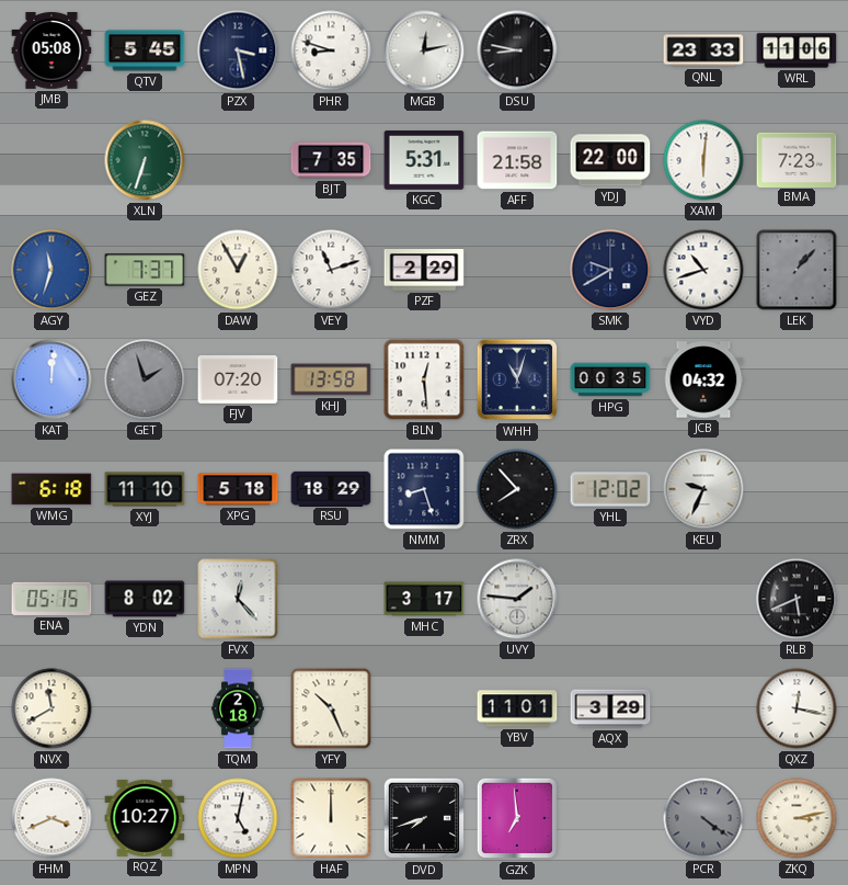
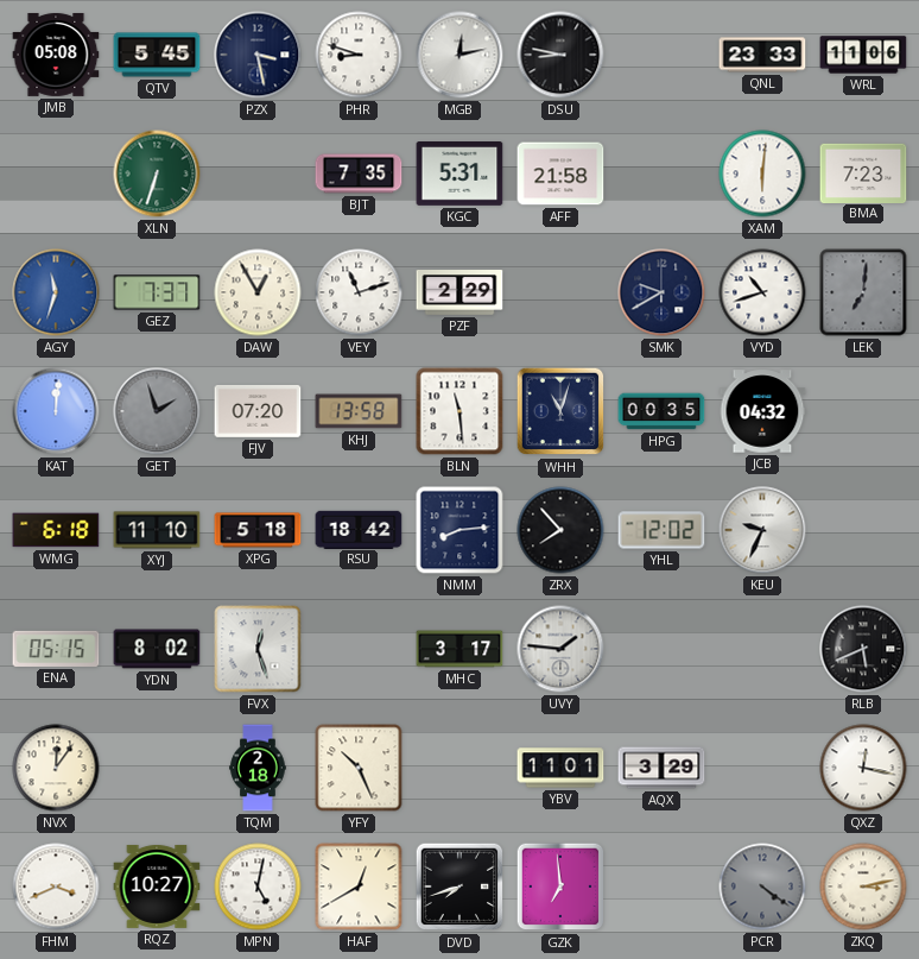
YDJ: 22:00 -> none
LEK: 1:07 -> 7:01
BLN: 12:29 -> 11:29
RSU: 18:29 -> 18:42
NMM: 8:27 -> 8:14
FVX: 12:23 -> 12:27
NVX: 11:40 -> 12:06
HAF: 12:00 -> 12:40
